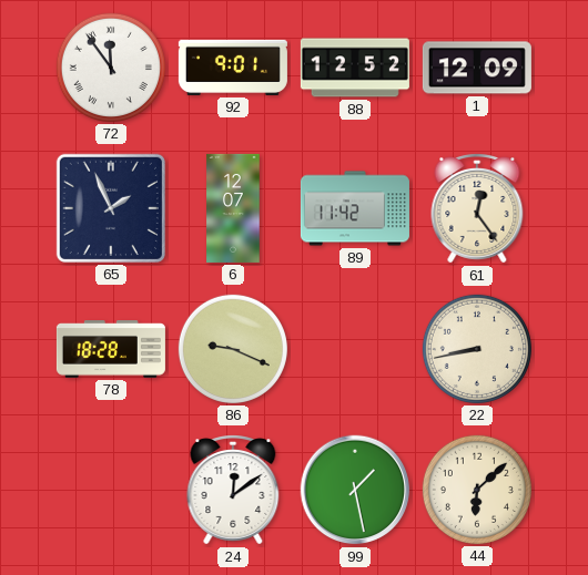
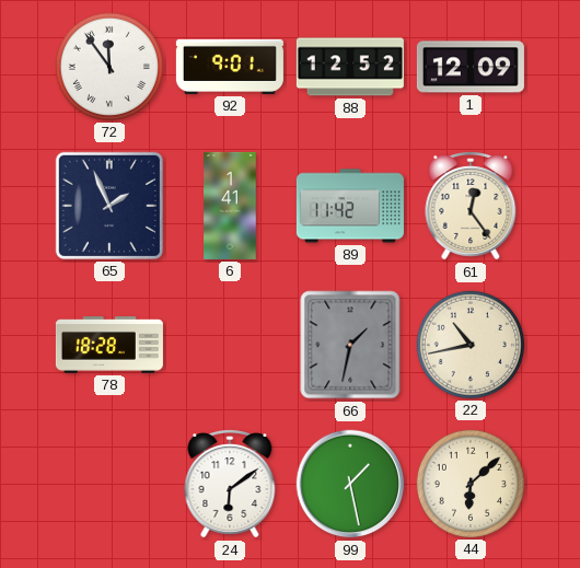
6: 12:07 -> 1:41
86: 9:19 -> none
66: none -> 1:32
22: 8:43 -> 10:43
24: 12:09 -> 6:09
